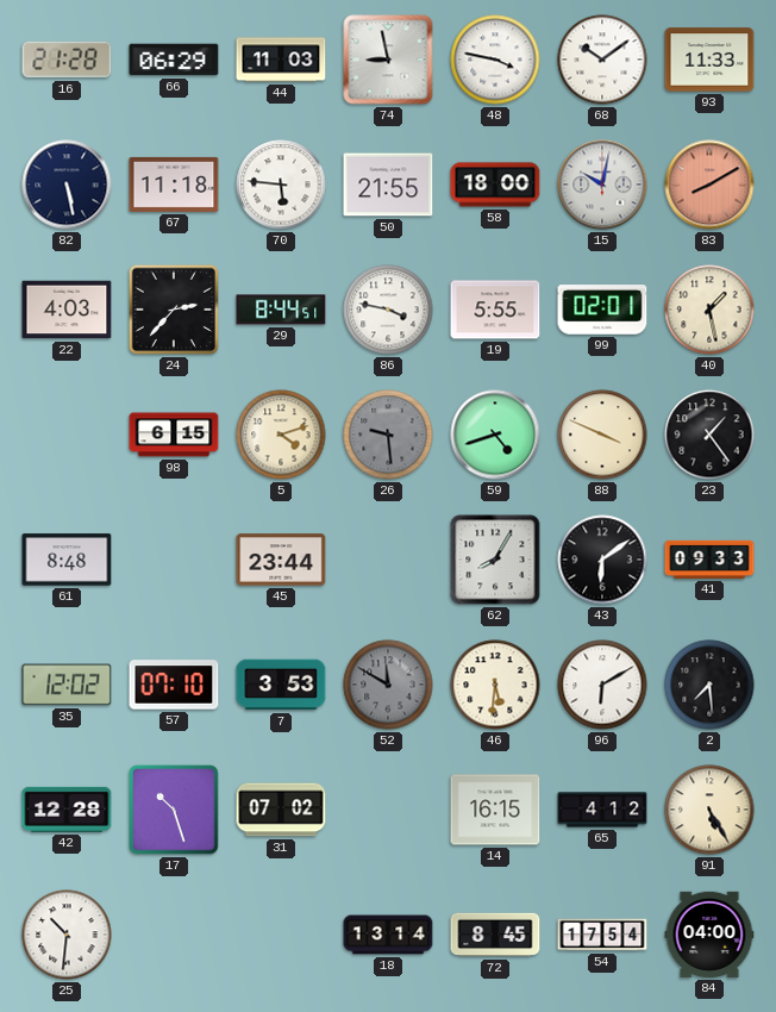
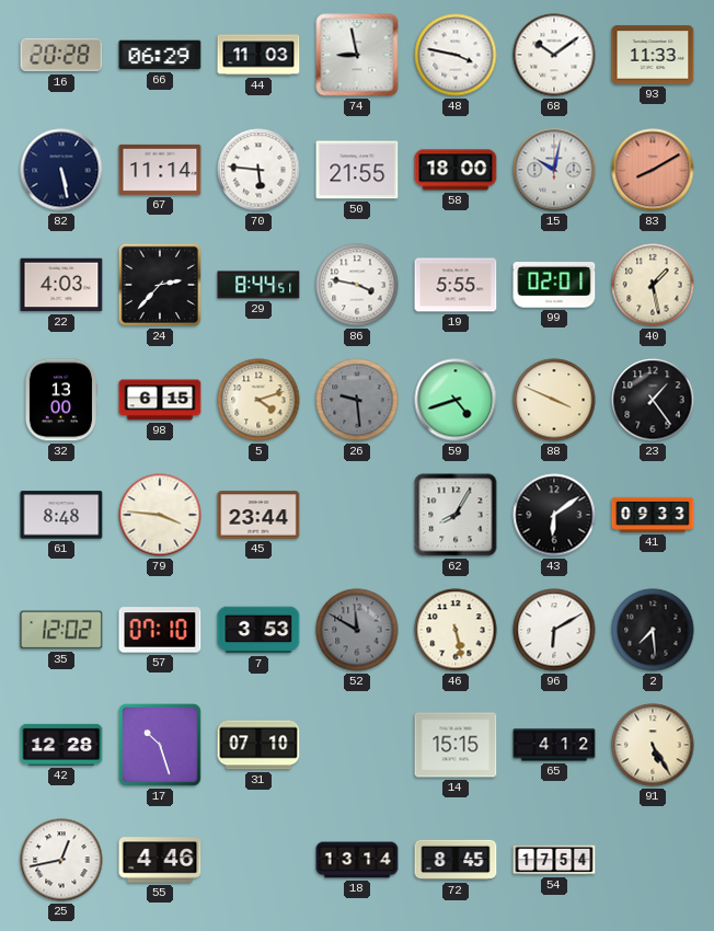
16: 21:28 -> 20:28
67: 11:18 -> 11:14
32: none -> 13:00
79: none -> 3:46
46: 5:31 -> 5:28
31: 07:02 -> 07:10
14: 16:15 -> 15:15
25: 10:31 -> 12:43
55: none -> 4:46
84: 04:00 -> none
